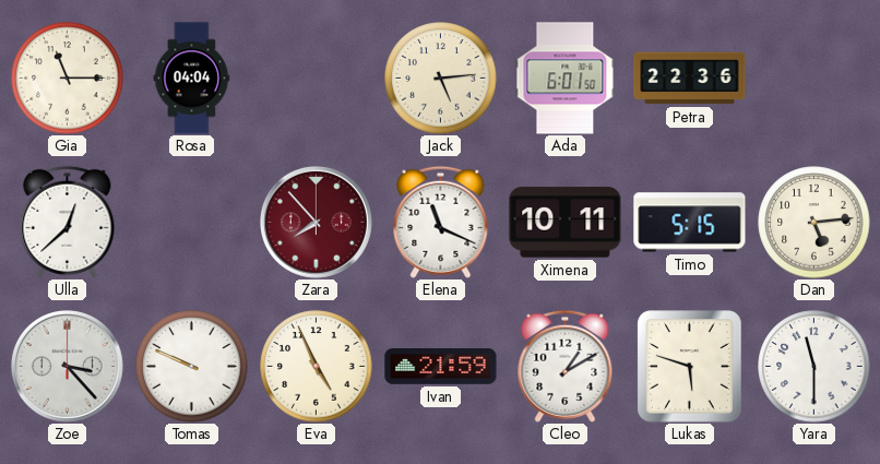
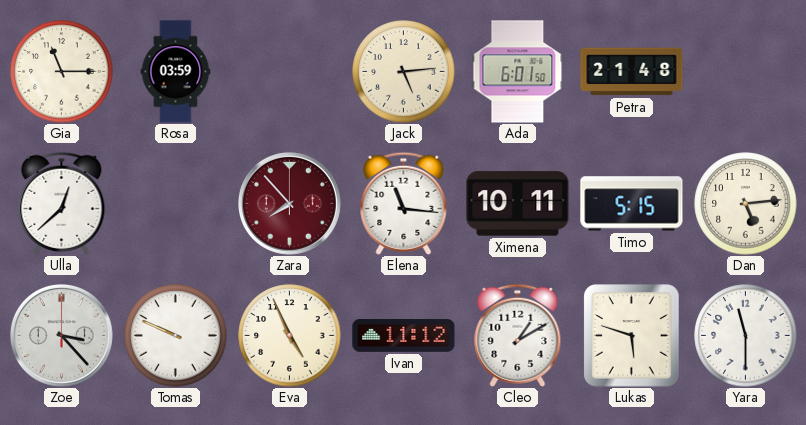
Rosa: 04:04 -> 03:59
Petra: 22:36 -> 21:48
Elena: 11:19 -> 11:16
Ivan: 21:59 -> 11:12
